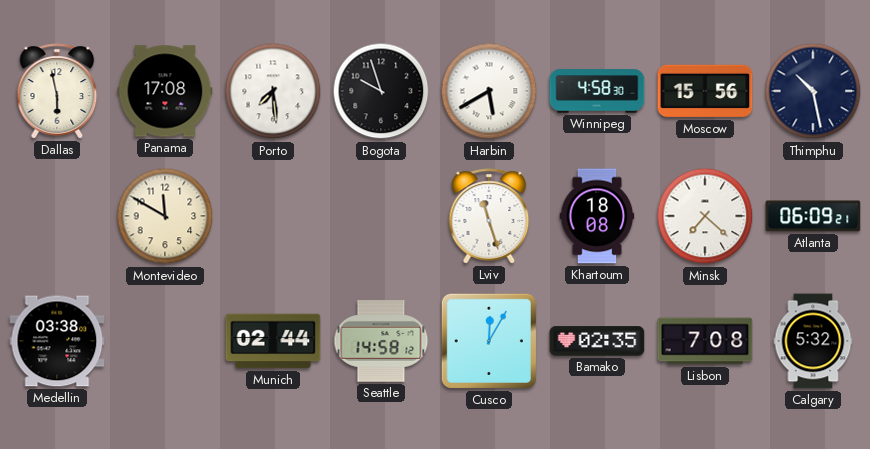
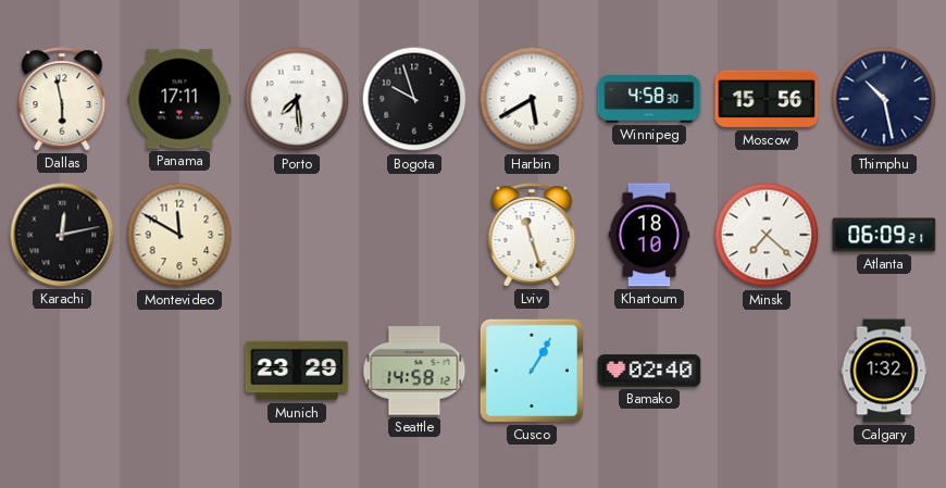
Panama: 17:08 -> 17:11
Karachi: none -> 12:13
Khartoum: 18:08 -> 18:10
Medellin: 03:38 -> none
Munich: 02:44 -> 23:29
Cusco: 12:05 -> 1:05
Bamako: 02:35 -> 02:40
Lisbon: 7:08 -> none
Calgary: 5:32 -> 1:32
